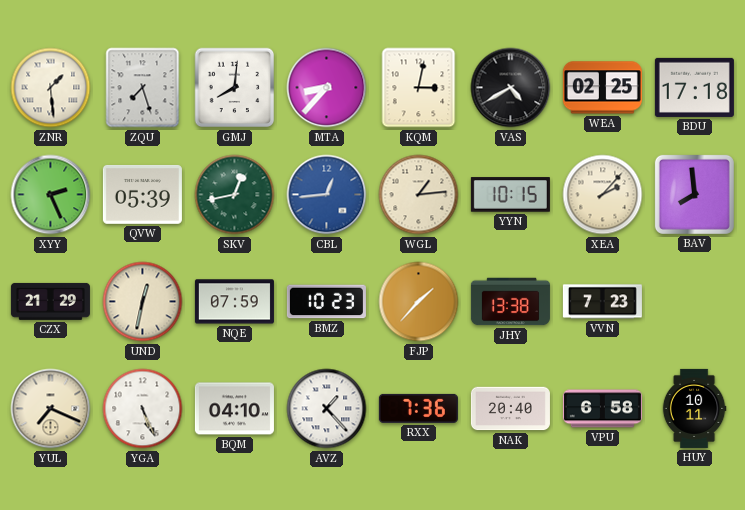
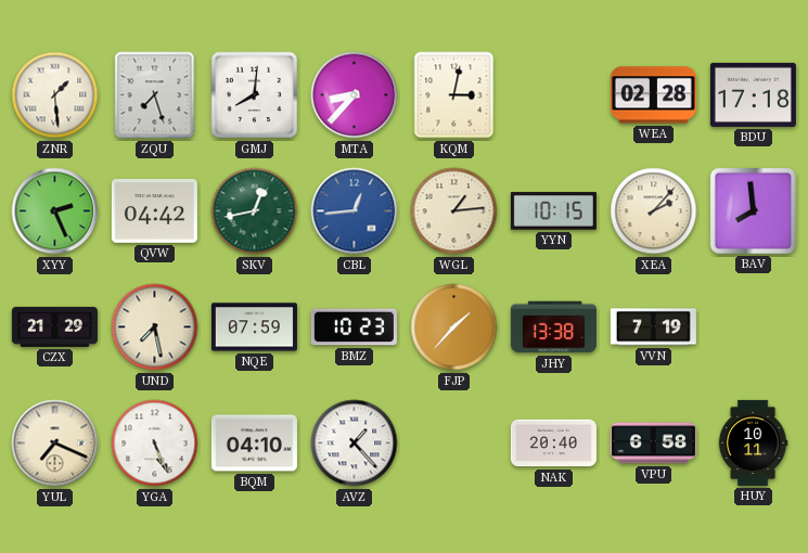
VAS: 4:40 -> none
WEA: 02:25 -> 02:28
QVW: 05:39 -> 04:42
UND: 12:32 -> 7:28
VVN: 7:23 -> 7:19
RXX: 7:36 -> none
